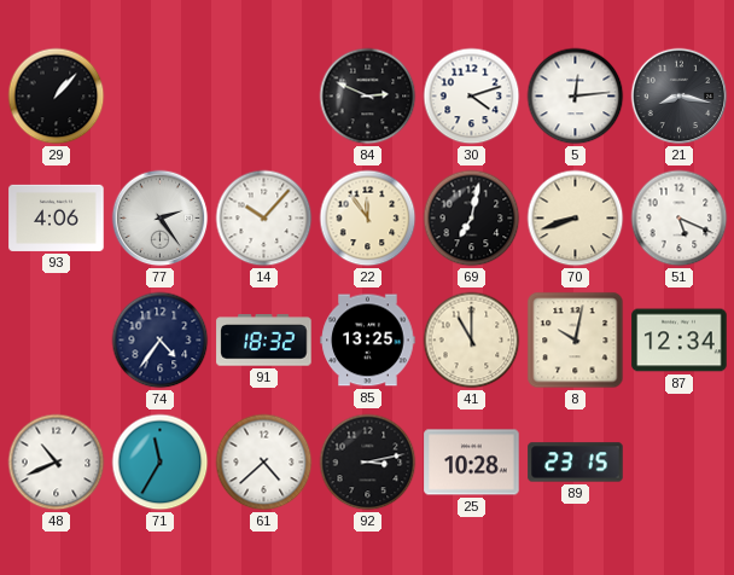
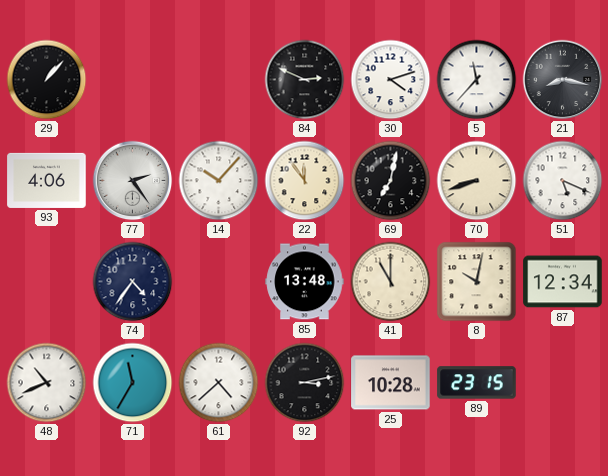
5: 12:14 -> 11:37
91: 18:32 -> none
85: 13:25 -> 13:48
